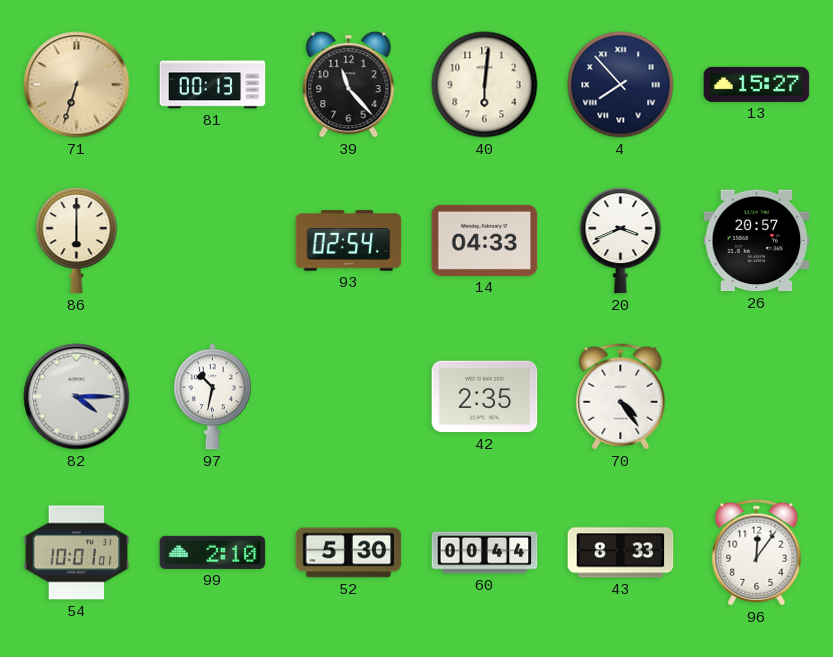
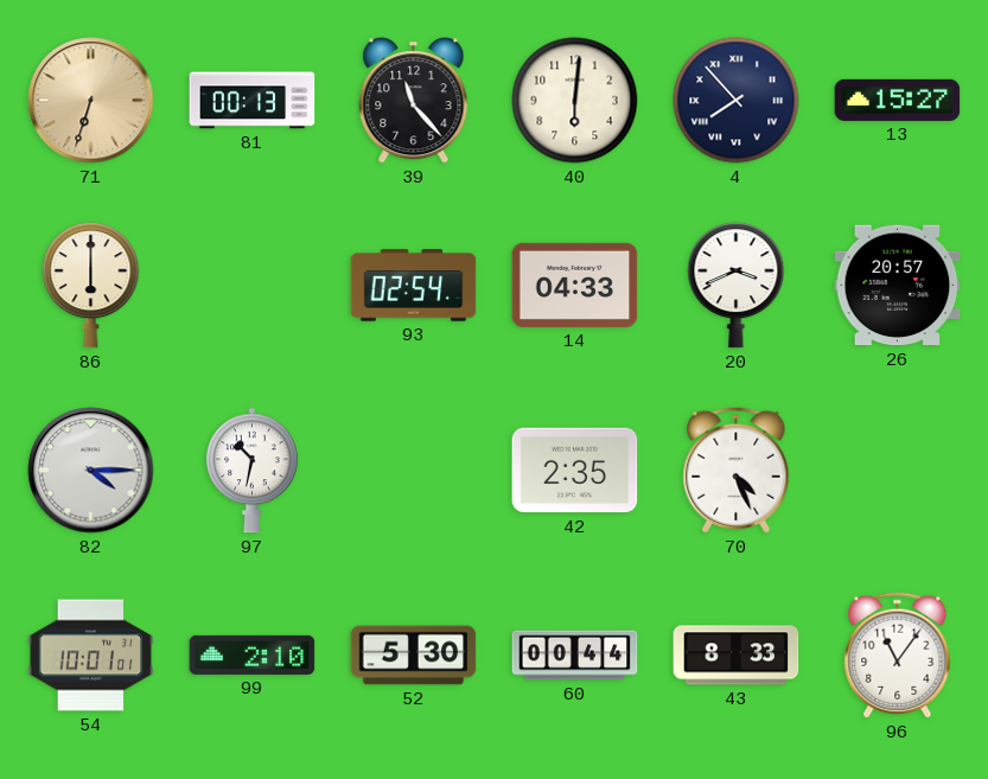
70: 4:24 -> 4:26
96: 12:06 -> 11:06
